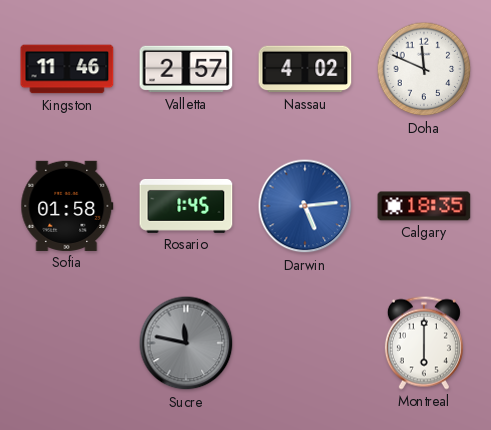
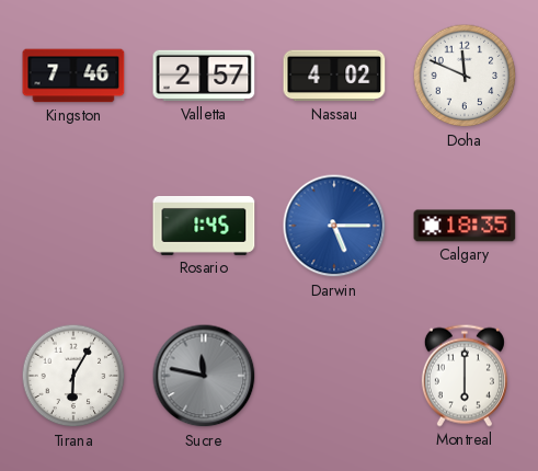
Kingston: 11:46 -> 7:46
Sofia: 01:58 -> none
Darwin: 5:14 -> 5:15
Tirana: none -> 6:05
